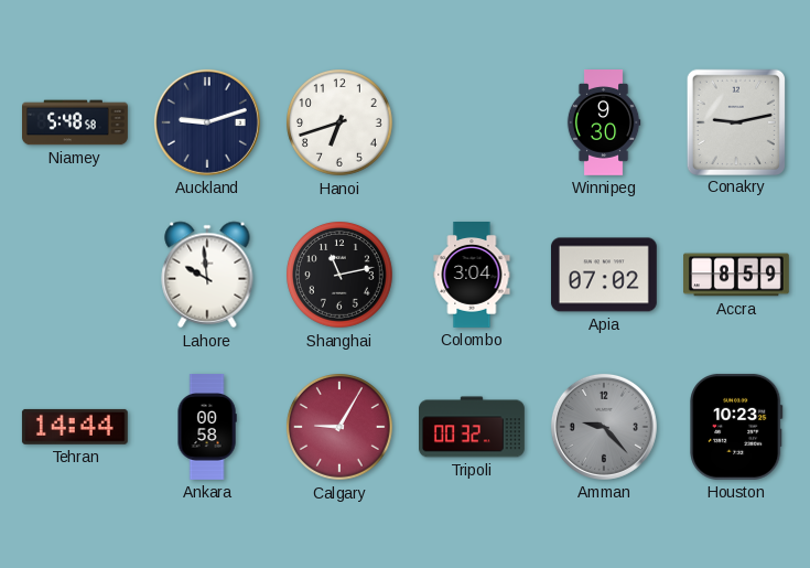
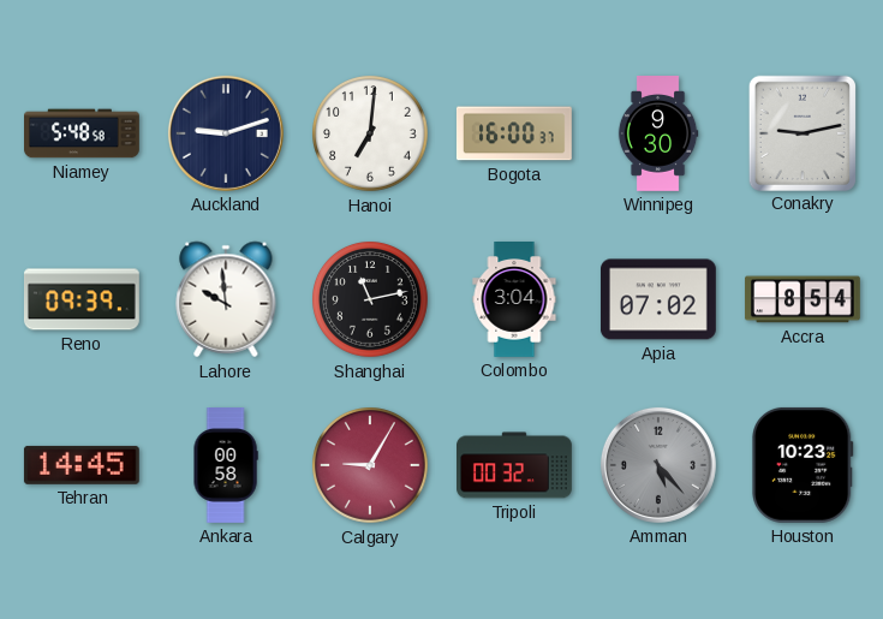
Hanoi: 6:42 -> 7:01
Bogota: none -> 16:00
Reno: none -> 09:39
Accra: 8:59 -> 8:54
Tehran: 14:44 -> 14:45
Amman: 9:23 -> 5:23
